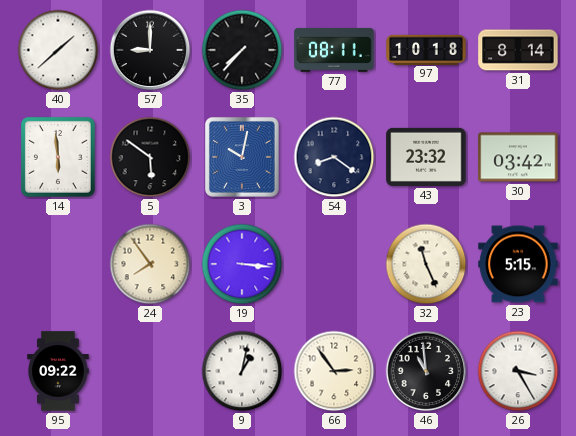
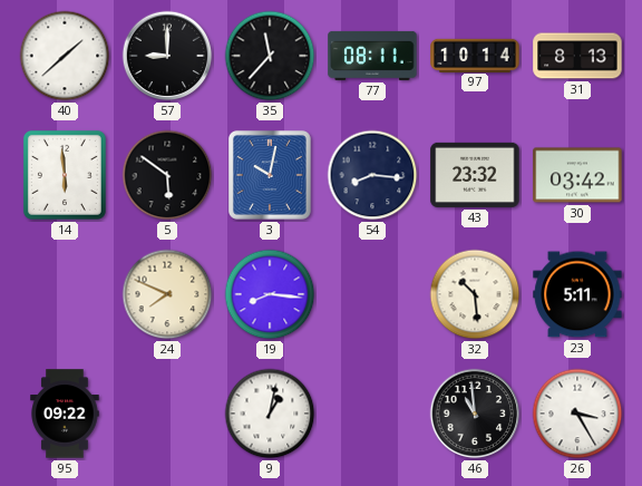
35: 7:37 -> 11:37
97: 10:18 -> 10:14
31: 8:14 -> 8:13
54: 8:21 -> 8:16
24: 7:54 -> 7:49
19: 3:16 -> 8:16
32: 11:26 -> 10:29
23: 5:15 -> 5:11
66: 2:54 -> none
